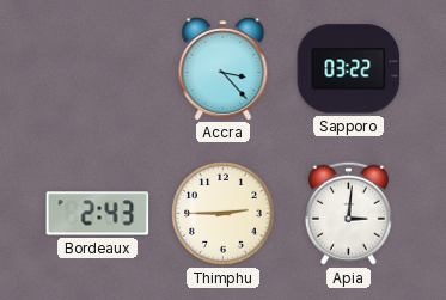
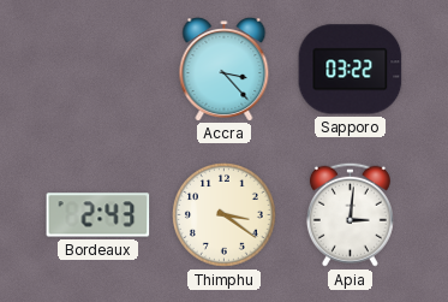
Thimphu: 2:45 -> 3:21
